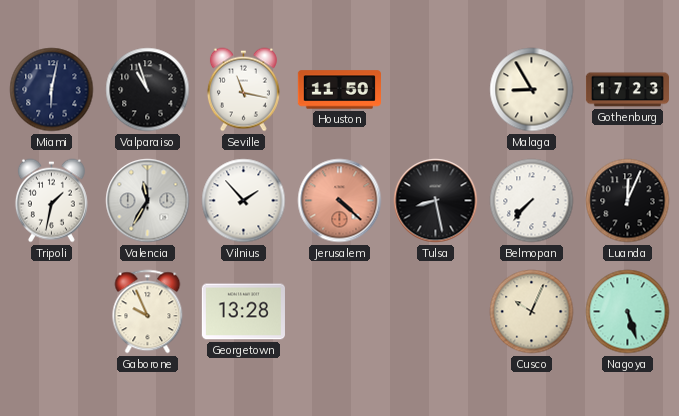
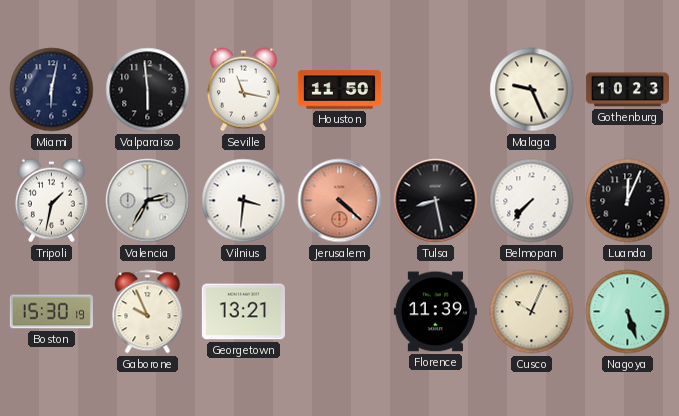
Valparaiso: 10:57 -> 5:59
Malaga: 8:55 -> 9:26
Gothenburg: 17:23 -> 10:23
Valencia: 11:35 -> 2:35
Vilnius: 1:53 -> 3:31
Boston: none -> 15:30
Georgetown: 13:28 -> 13:21
Florence: none -> 11:39
